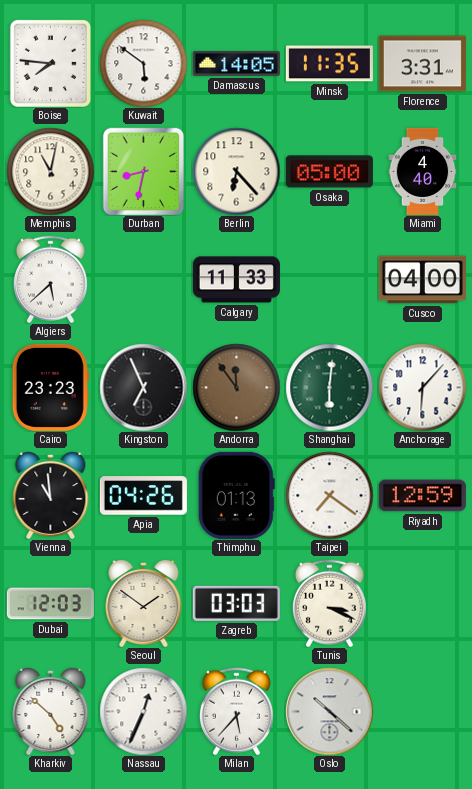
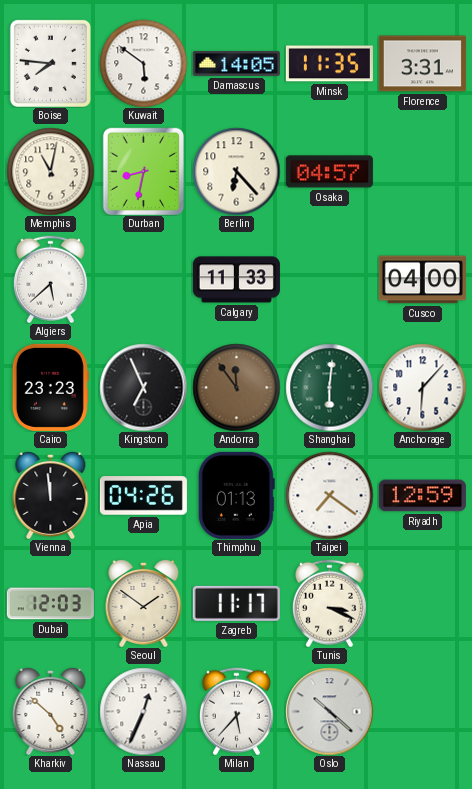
Osaka: 05:00 -> 04:57
Miami: 4:40 -> none
Vienna: 10:59 -> 11:59
Zagreb: 03:03 -> 11:17
